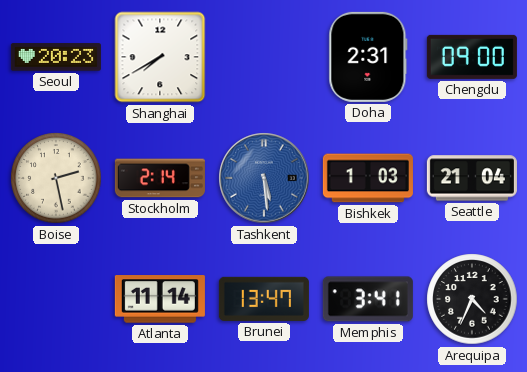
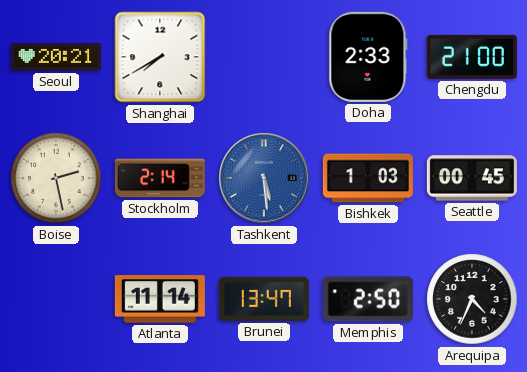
Seoul: 20:23 -> 20:21
Doha: 2:31 -> 2:33
Chengdu: 09:00 -> 21:00
Seattle: 21:04 -> 00:45
Memphis: 3:41 -> 2:50
